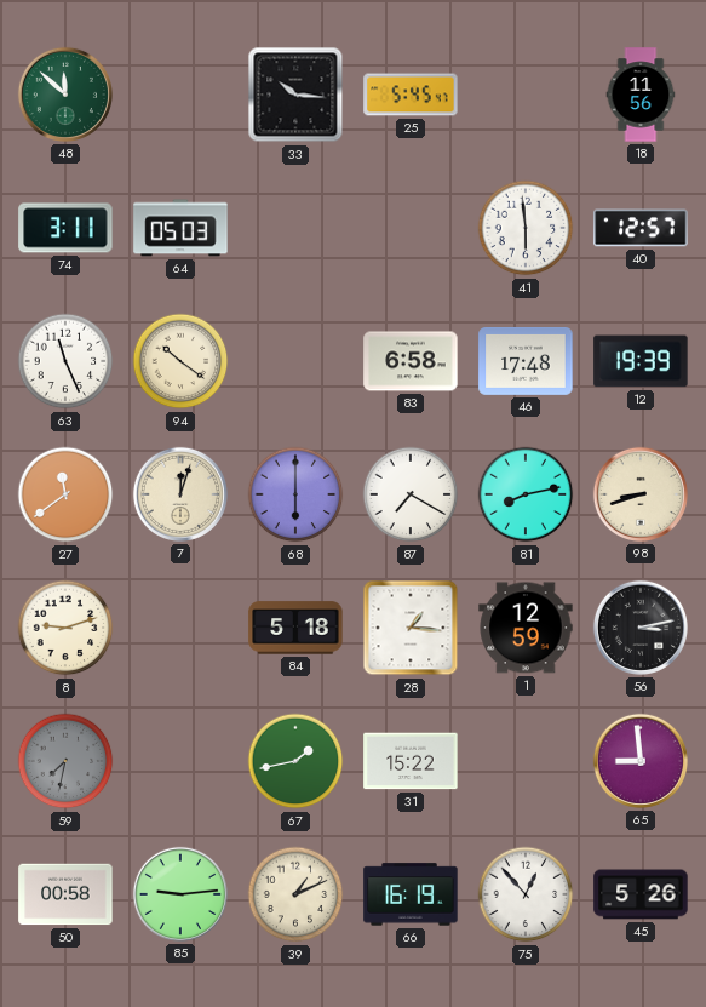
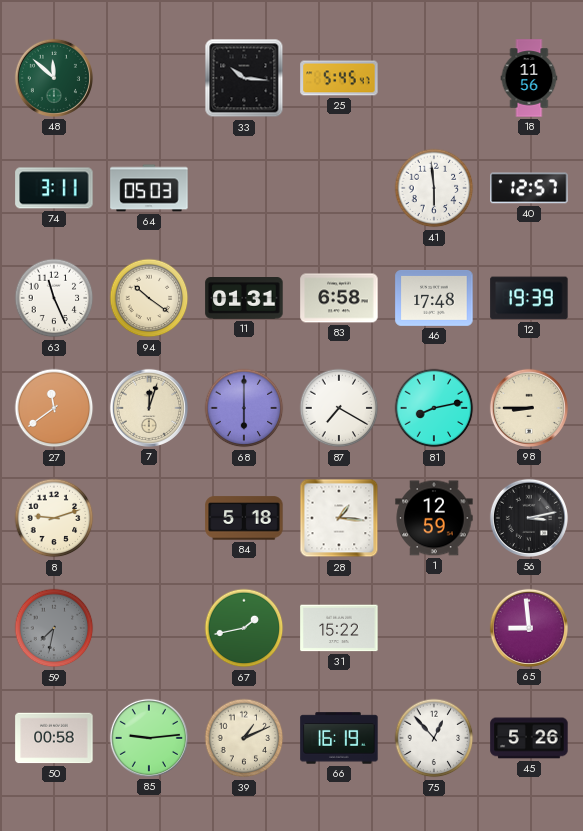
11: none -> 01:31
98: 8:42 -> 8:45
